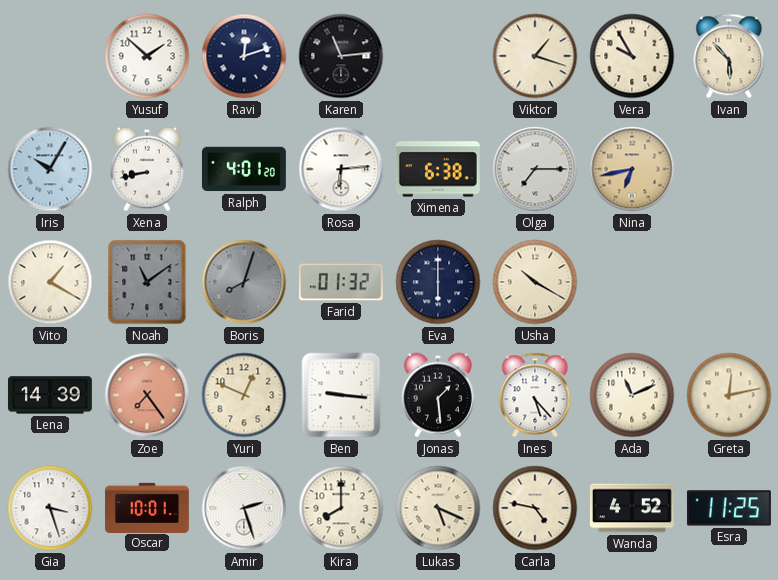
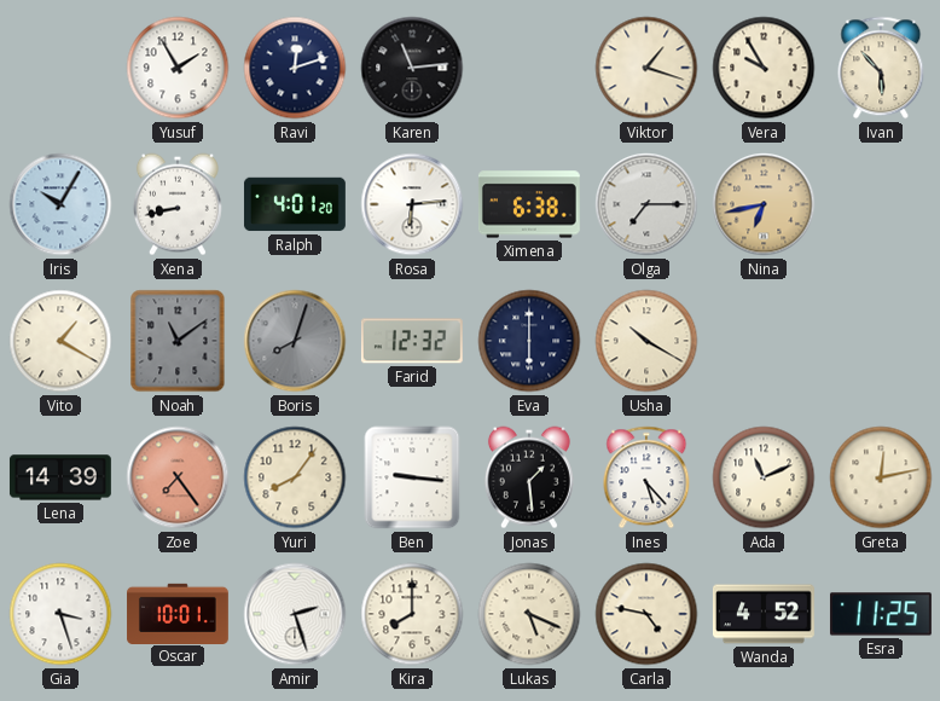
Yusuf: 1:52 -> 1:55
Farid: 01:32 -> 12:32
Yuri: 12:49 -> 8:06
